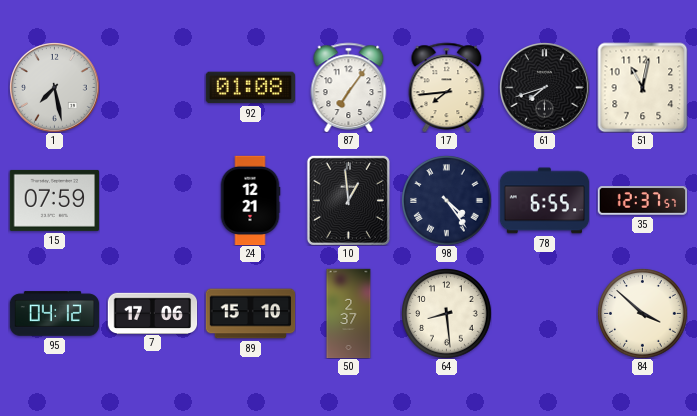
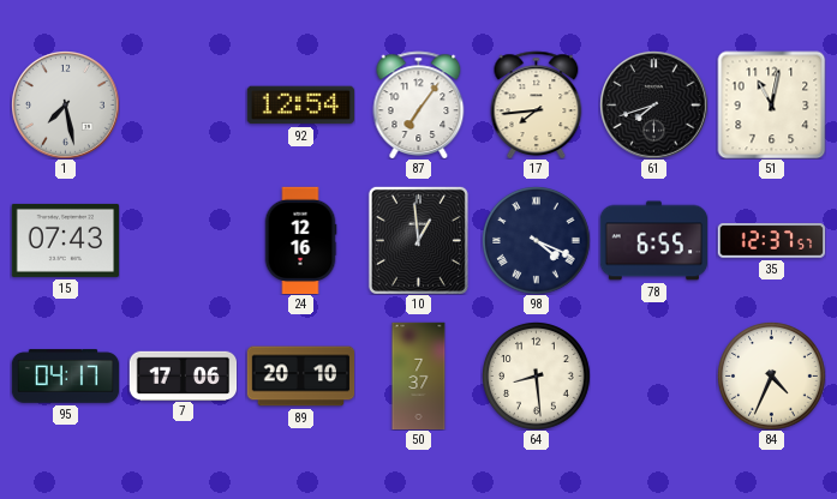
92: 01:08 -> 12:54
15: 07:59 -> 07:43
24: 12:21 -> 12:16
98: 4:24 -> 4:19
95: 04:12 -> 04:17
89: 15:10 -> 20:10
50: 2:37 -> 7:37
84: 3:52 -> 4:34
